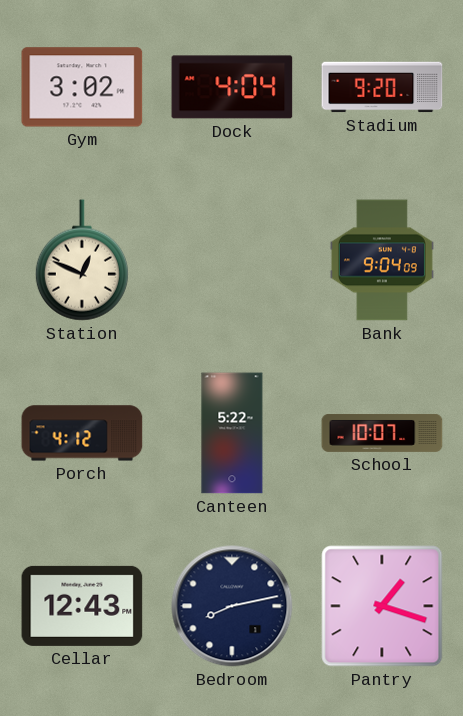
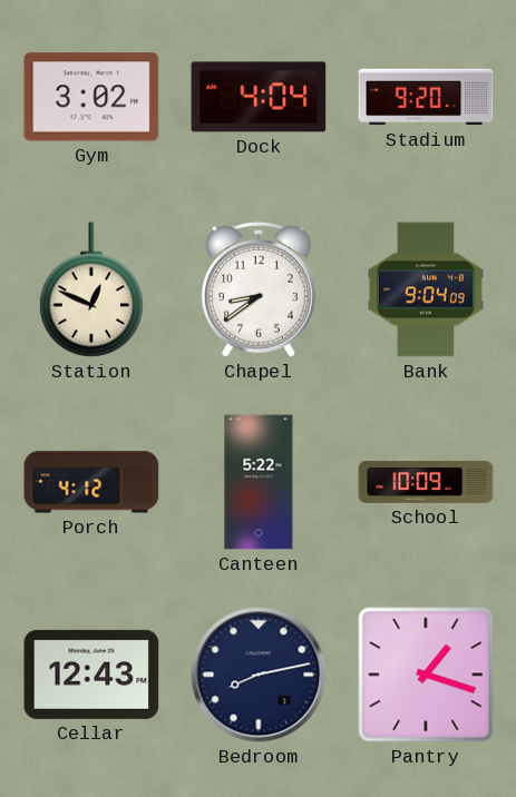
Chapel: none -> 8:39
School: 10:07 -> 10:09
